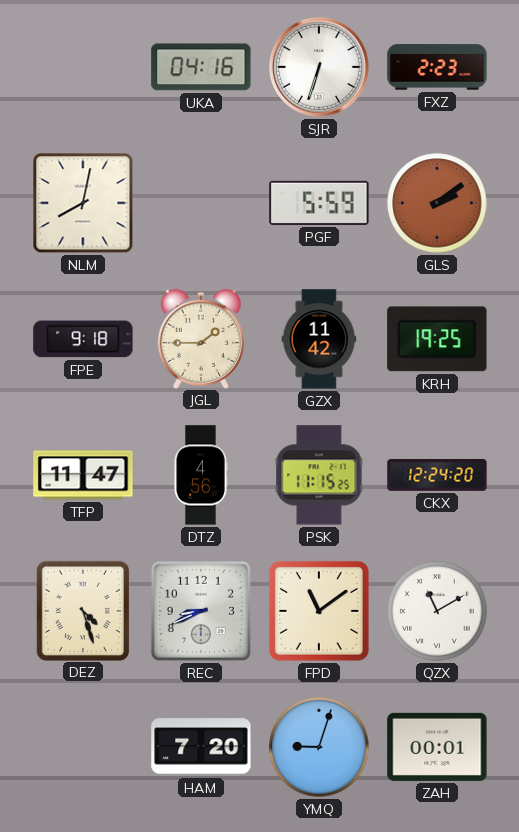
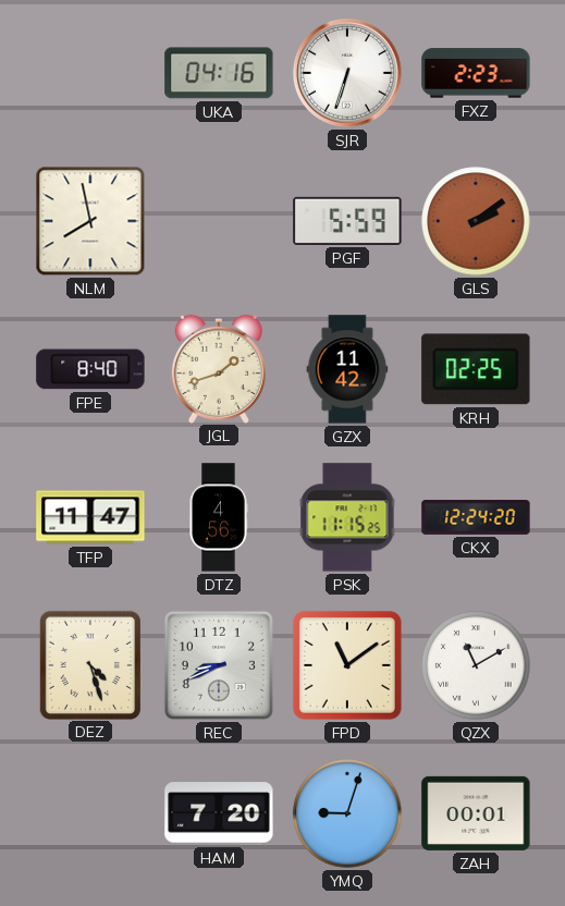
NLM: 8:02 -> 7:58
FPE: 9:18 -> 8:40
JGL: 1:45 -> 1:42
KRH: 19:25 -> 02:25
